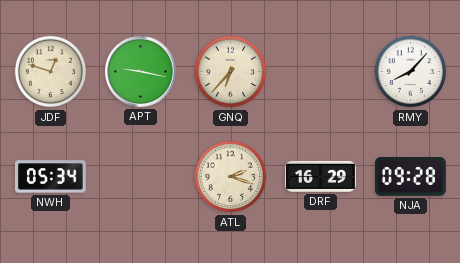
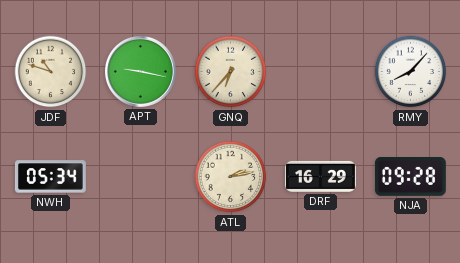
JDF: 12:48 -> 10:48
ATL: 2:18 -> 2:13
